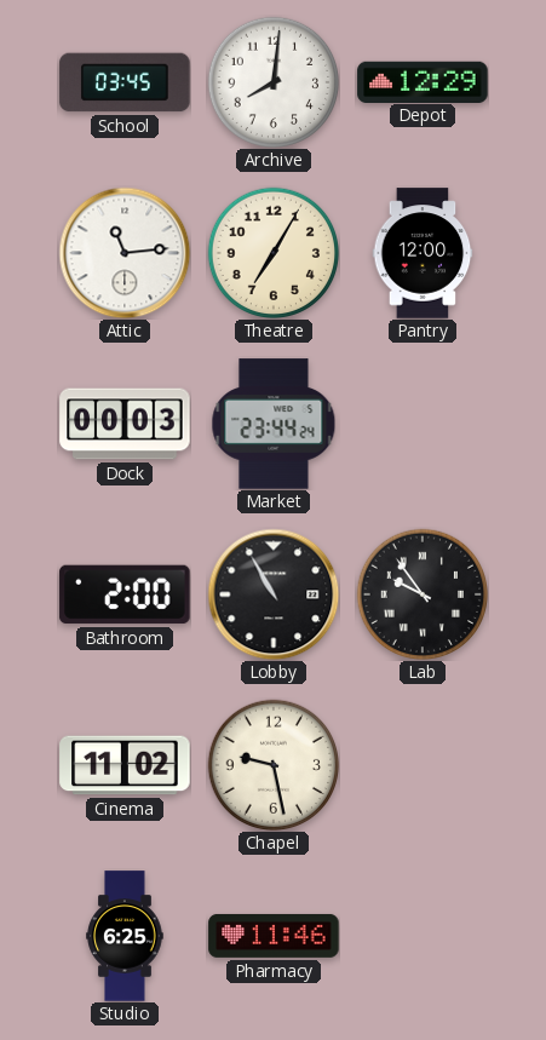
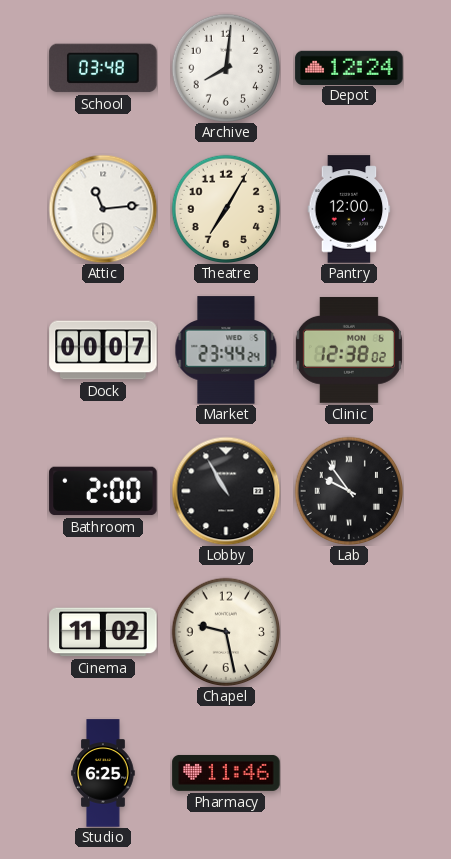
School: 03:45 -> 03:48
Depot: 12:29 -> 12:24
Dock: 00:03 -> 00:07
Clinic: none -> 12:38
